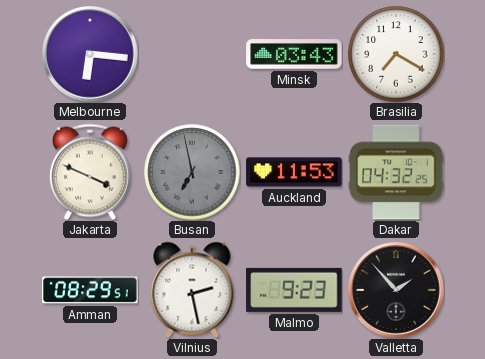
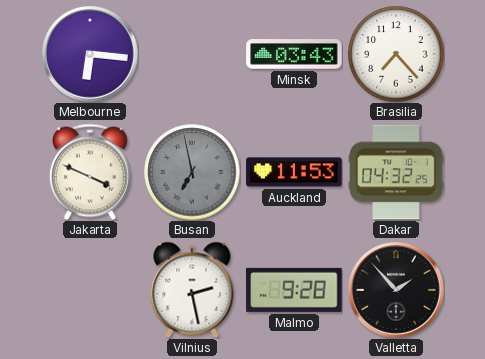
Brasilia: 7:20 -> 7:23
Amman: 08:29 -> none
Malmo: 9:23 -> 9:28
